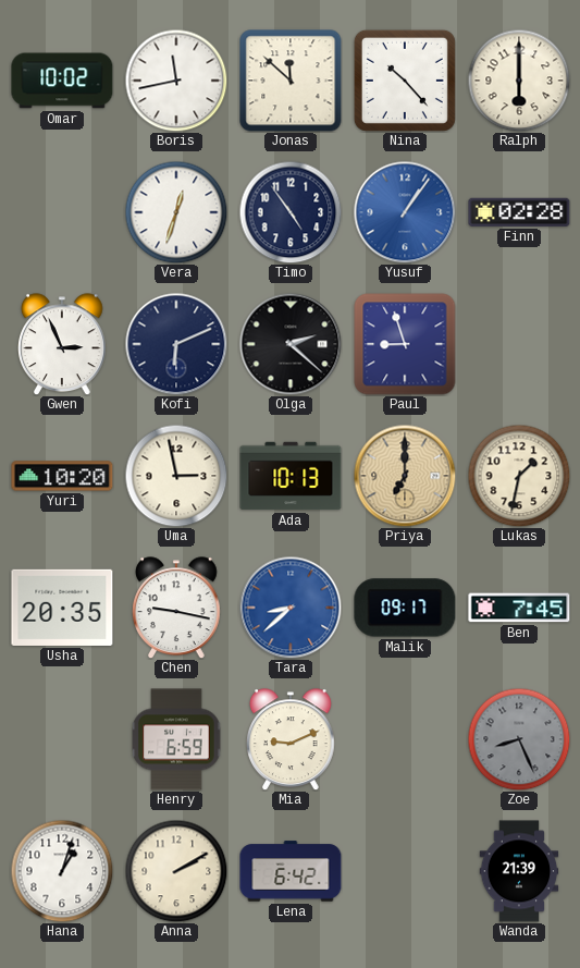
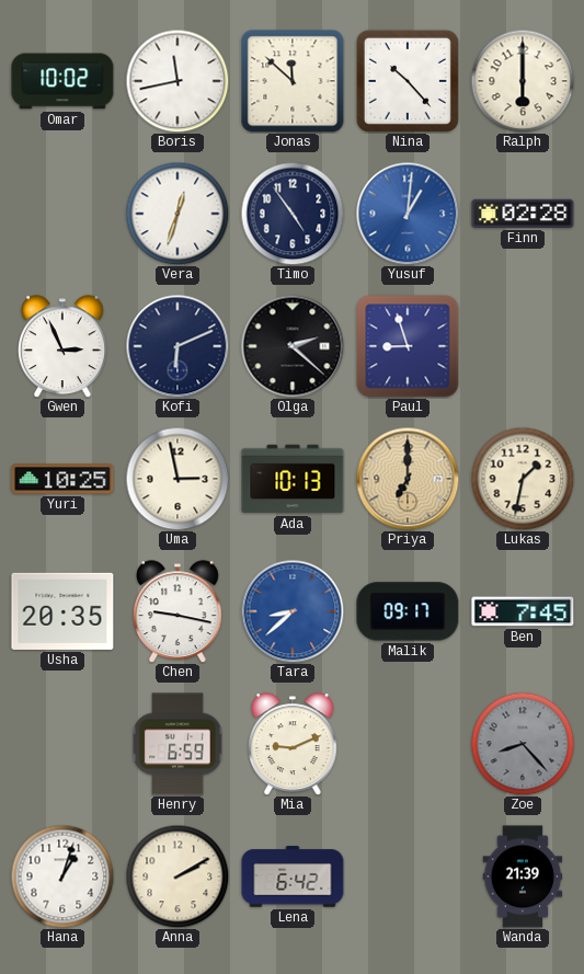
Yusuf: 1:06 -> 1:01
Yuri: 10:20 -> 10:25
Zoe: 8:26 -> 8:23
